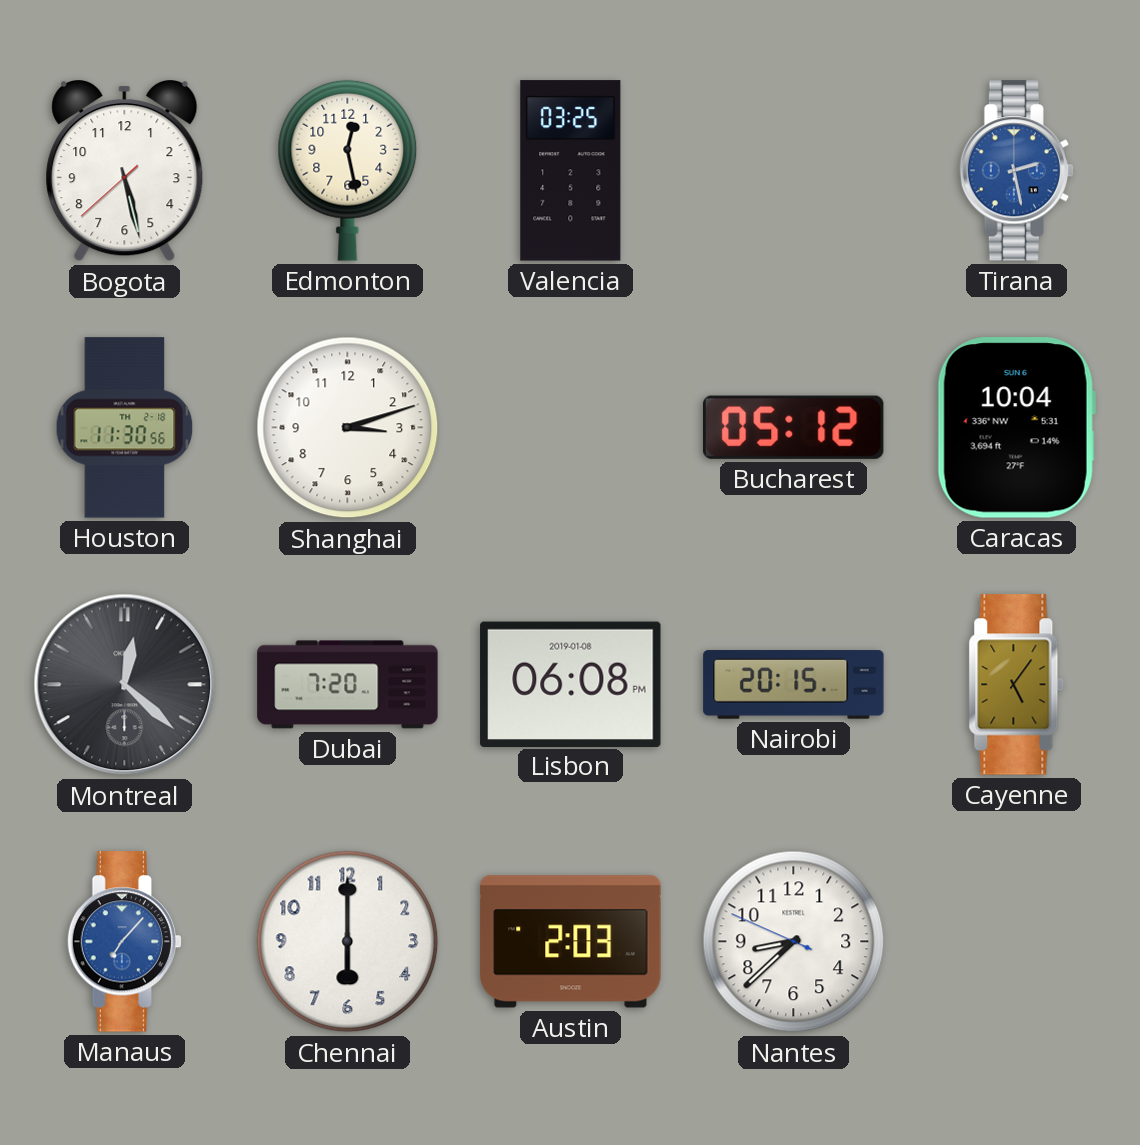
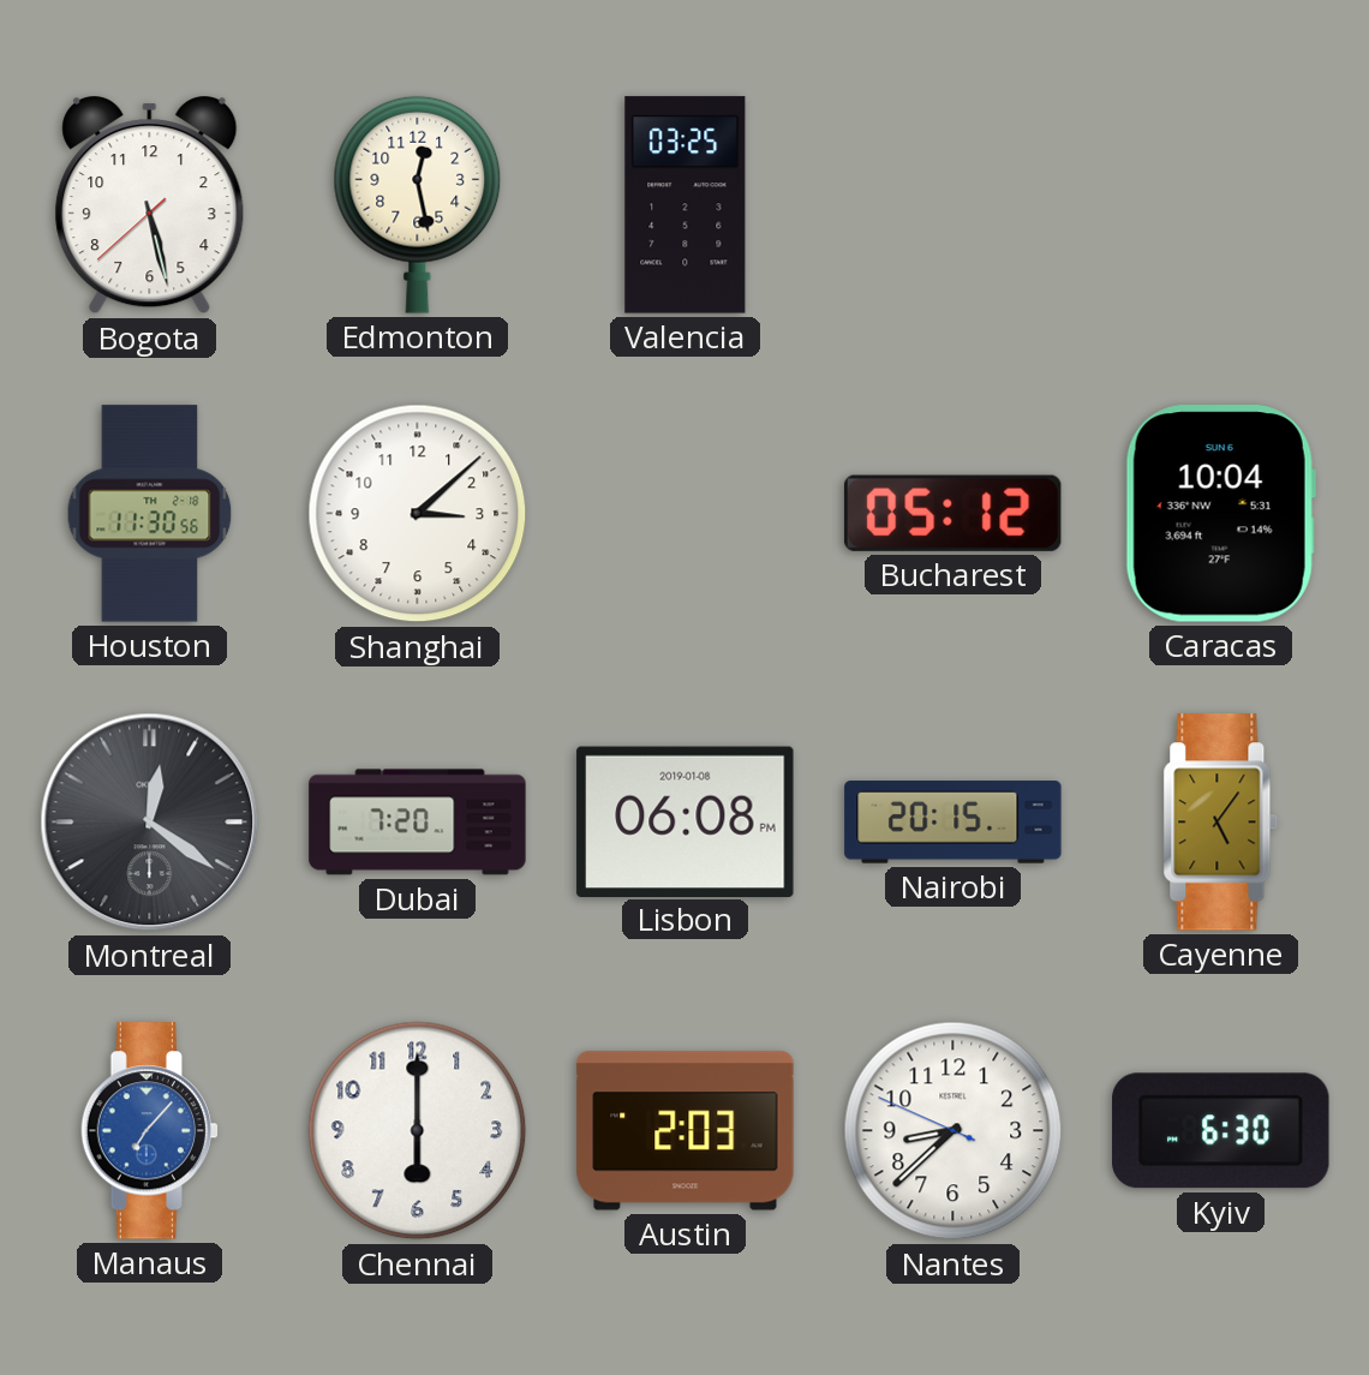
Tirana: 2:28 -> none
Shanghai: 3:12 -> 3:08
Montreal: 12:22 -> 12:21
Kyiv: none -> 6:30
